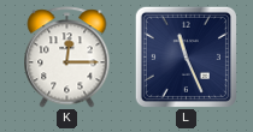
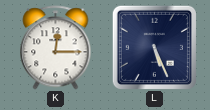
L: 11:26 -> 5:26
